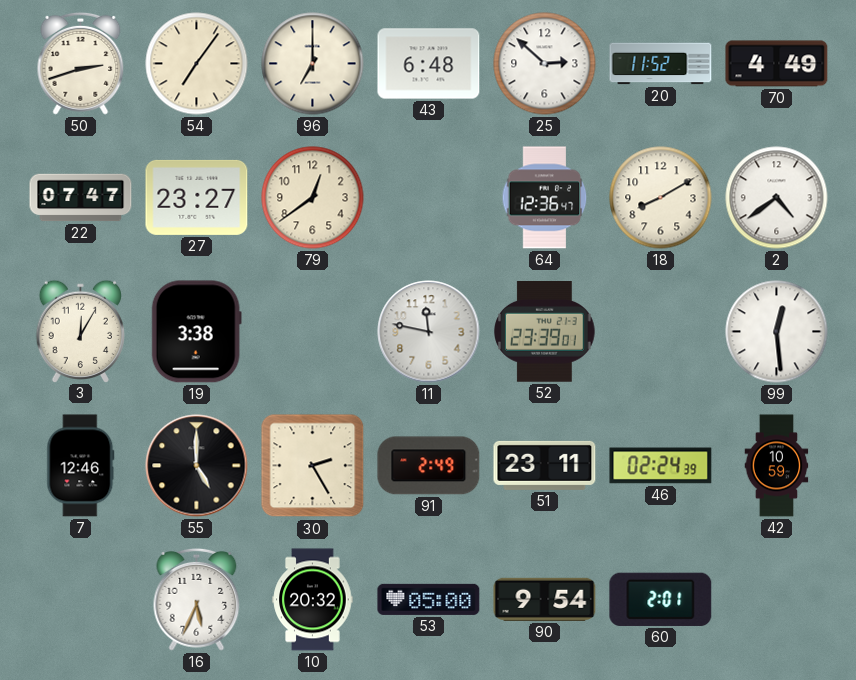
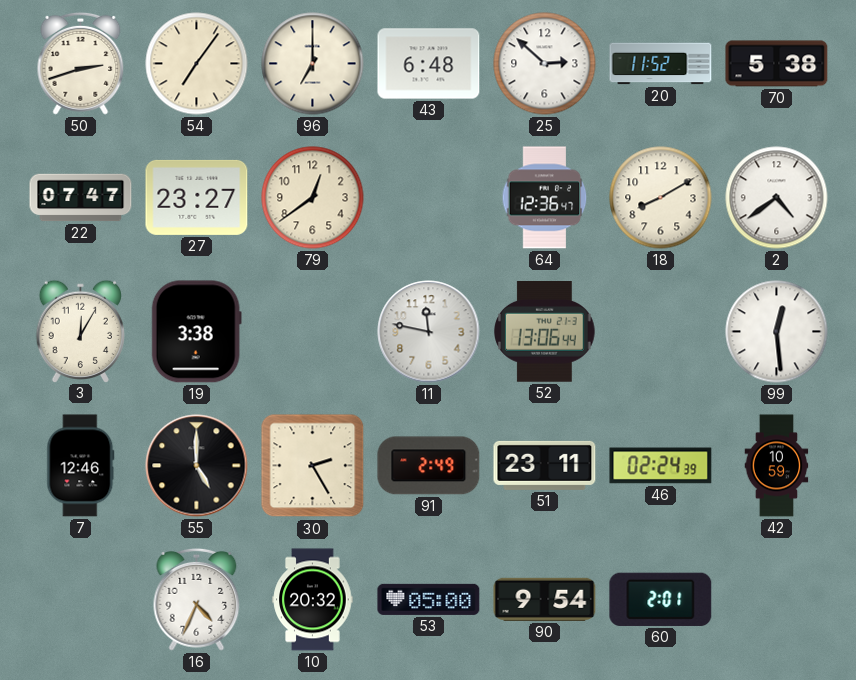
70: 4:49 -> 5:38
52: 23:39 -> 13:06
16: 5:34 -> 4:34
